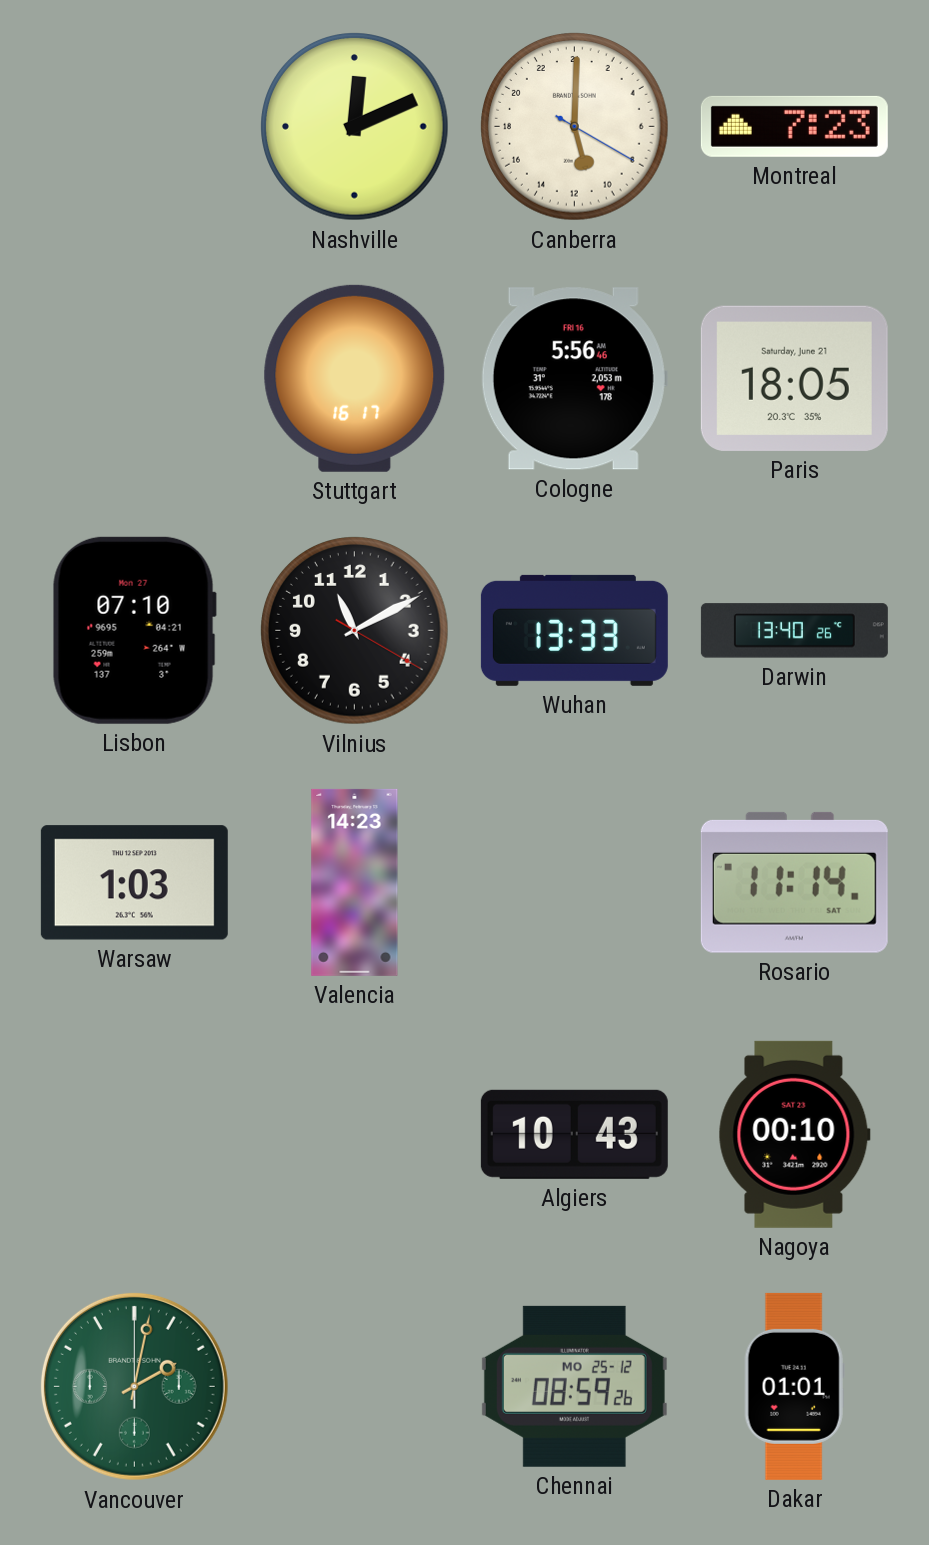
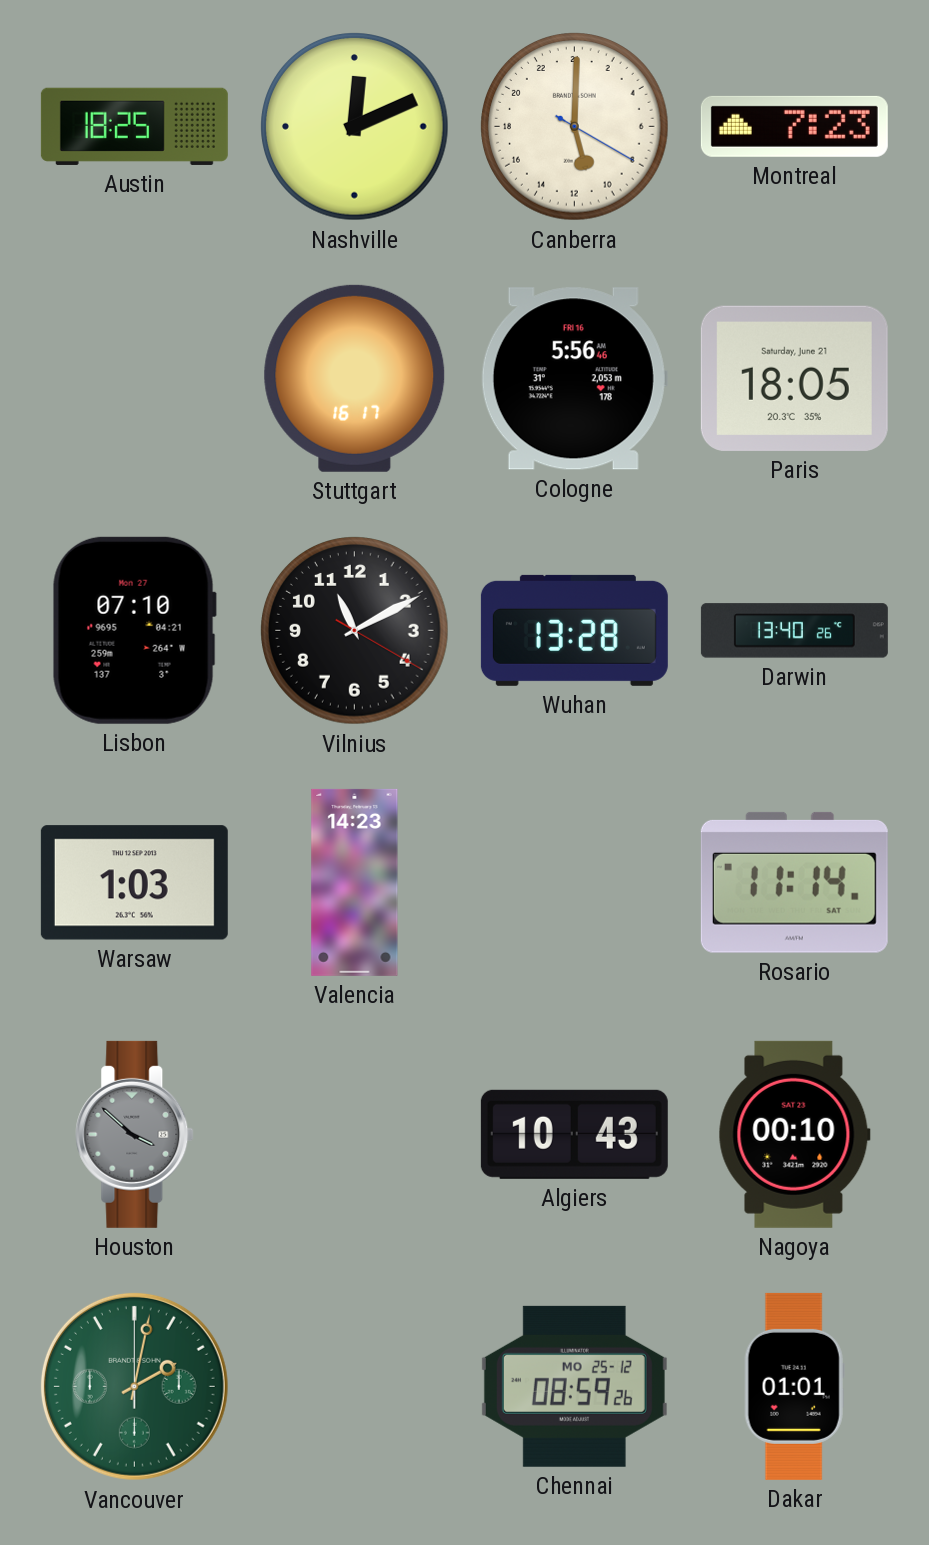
Austin: none -> 18:25
Wuhan: 13:33 -> 13:28
Houston: none -> 3:52
